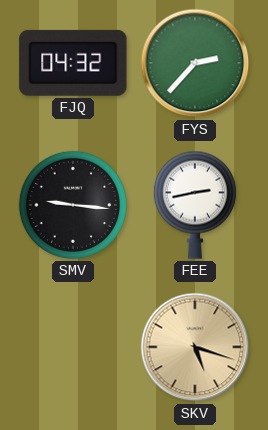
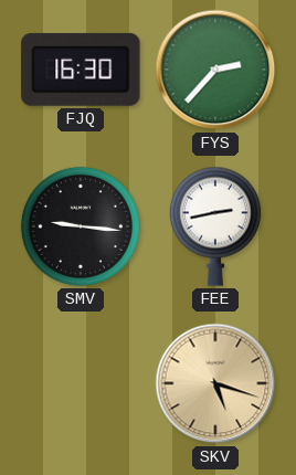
FJQ: 04:32 -> 16:30
